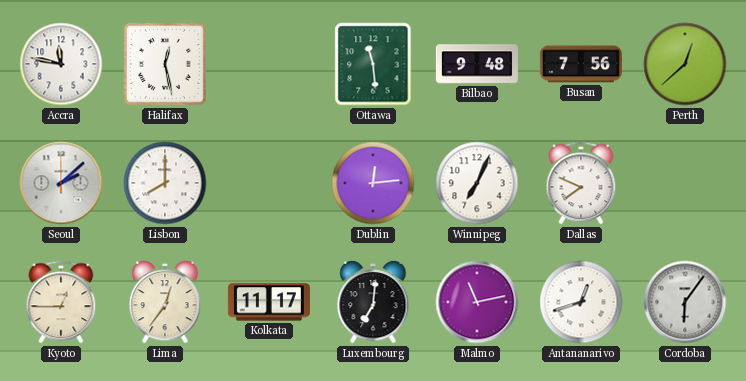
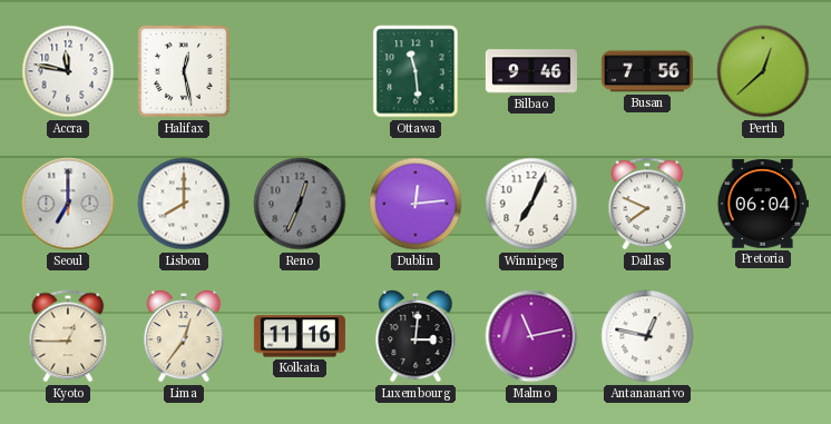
Bilbao: 9:48 -> 9:46
Seoul: 2:08 -> 7:00
Reno: none -> 12:34
Pretoria: none -> 06:04
Kolkata: 11:17 -> 11:16
Luxembourg: 7:01 -> 3:01
Antananarivo: 12:42 -> 12:47
Cordoba: 6:06 -> none
